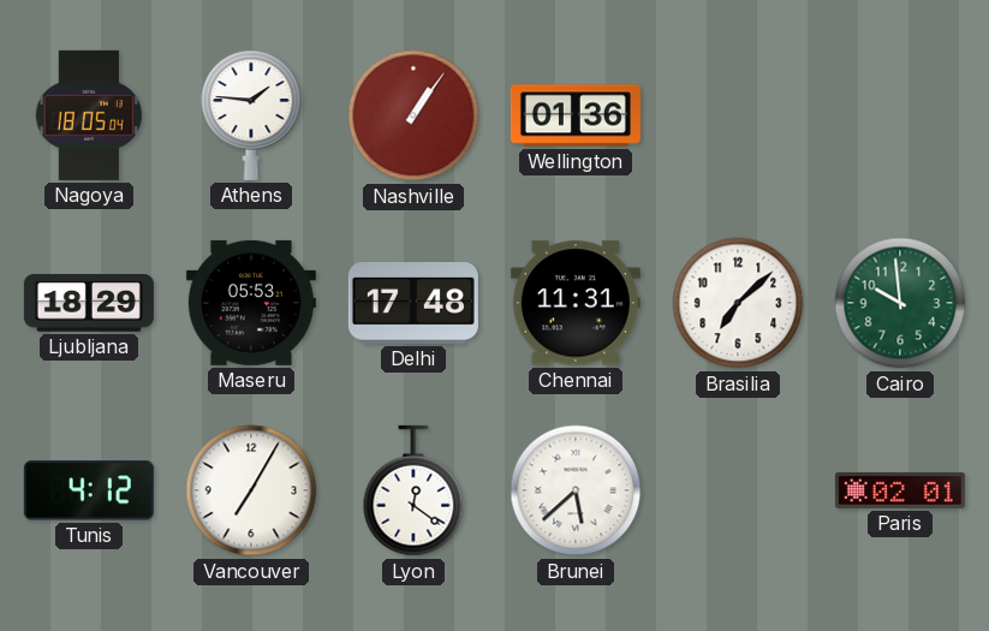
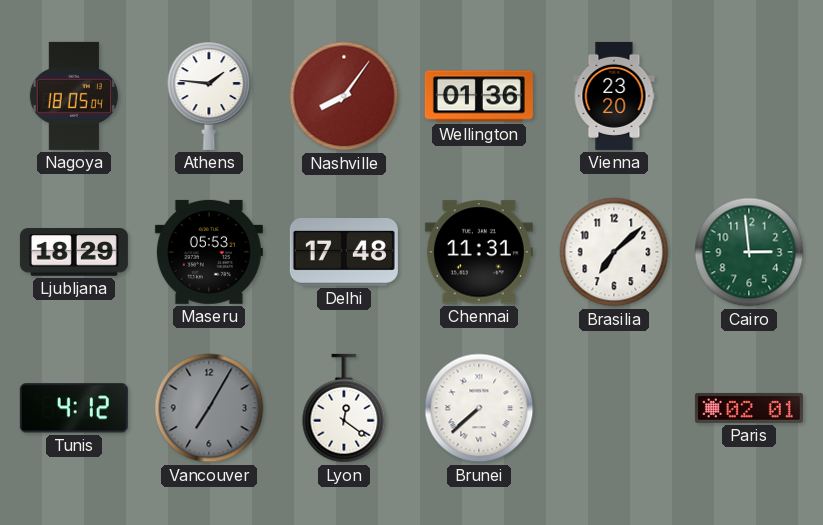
Nashville: 1:06 -> 8:06
Vienna: none -> 23:20
Cairo: 9:59 -> 2:59
Vancouver dial: white -> grey
Brunei: 5:38 -> 7:38
